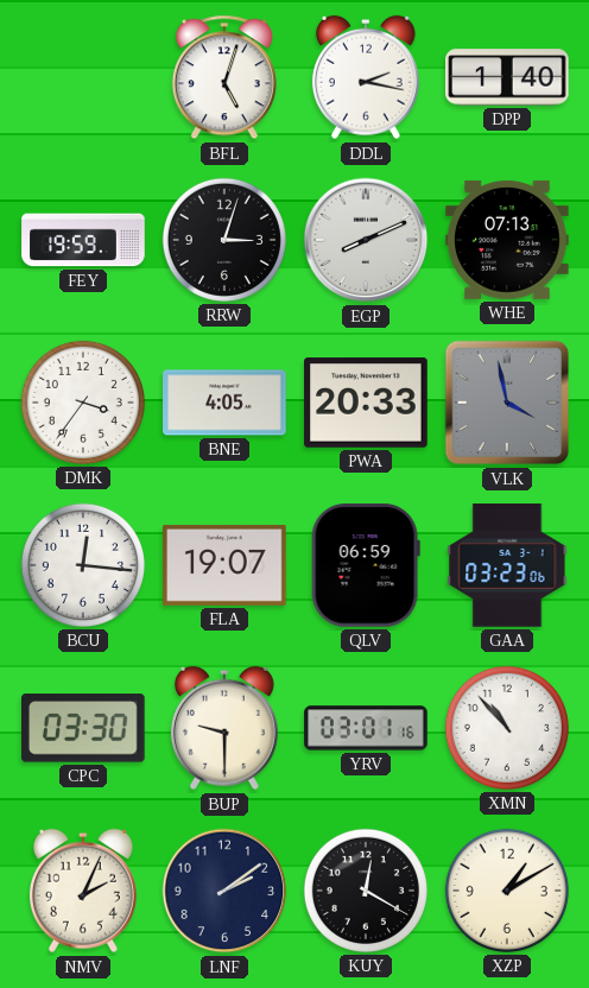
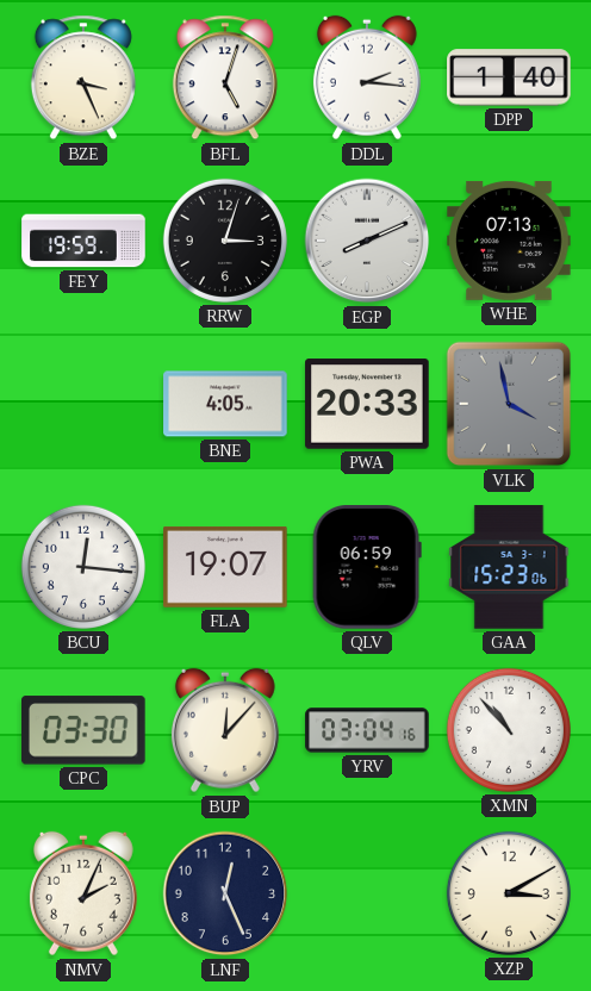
BZE: none -> 3:26
DDL: 2:17 -> 2:16
DMK: 3:36 -> none
GAA: 03:23 -> 15:23
BUP: 9:30 -> 12:07
YRV: 03:01 -> 03:04
LNF: 2:09 -> 12:26
KUY: 12:20 -> none
XZP: 1:10 -> 3:10
